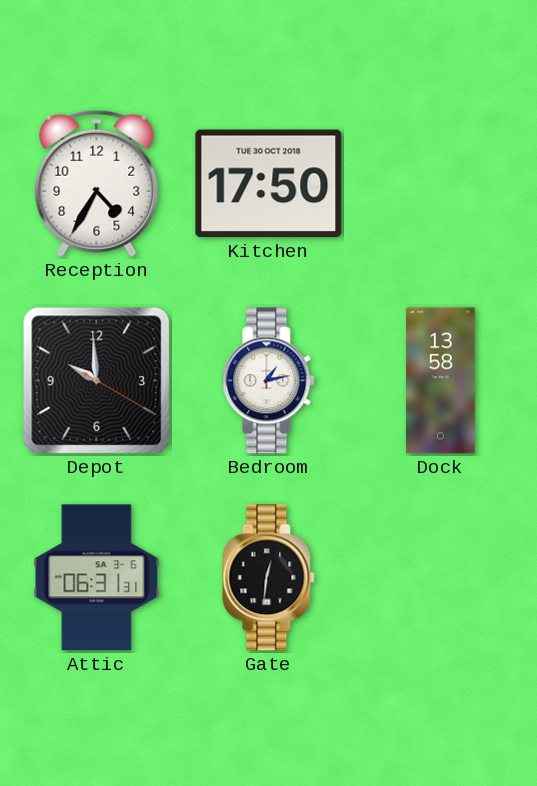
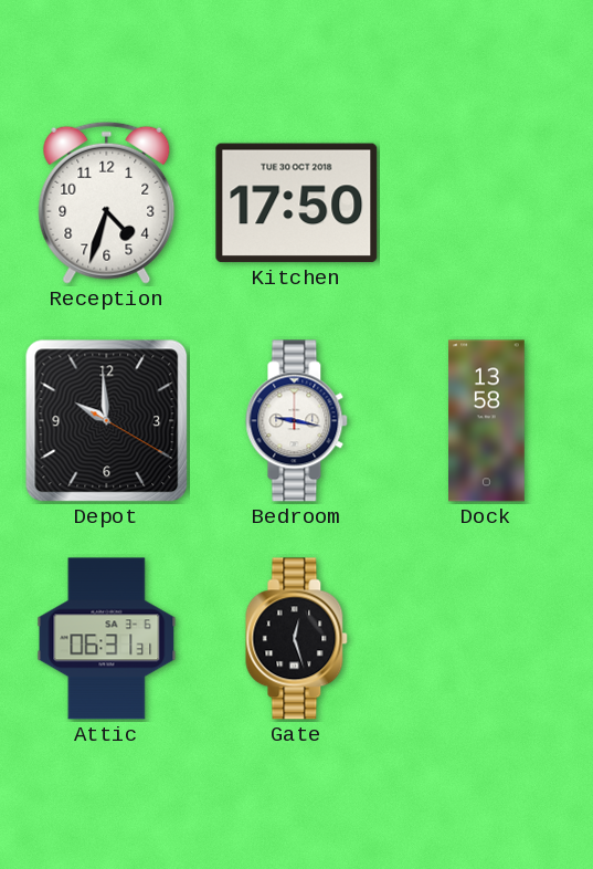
Reception: 4:35 -> 4:33
Bedroom: 1:13 -> 9:17
Gate: 12:31 -> 12:27
